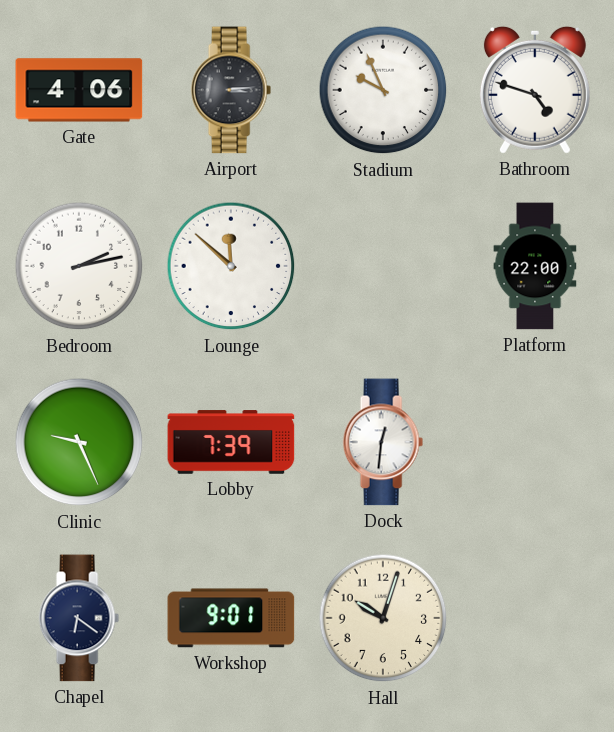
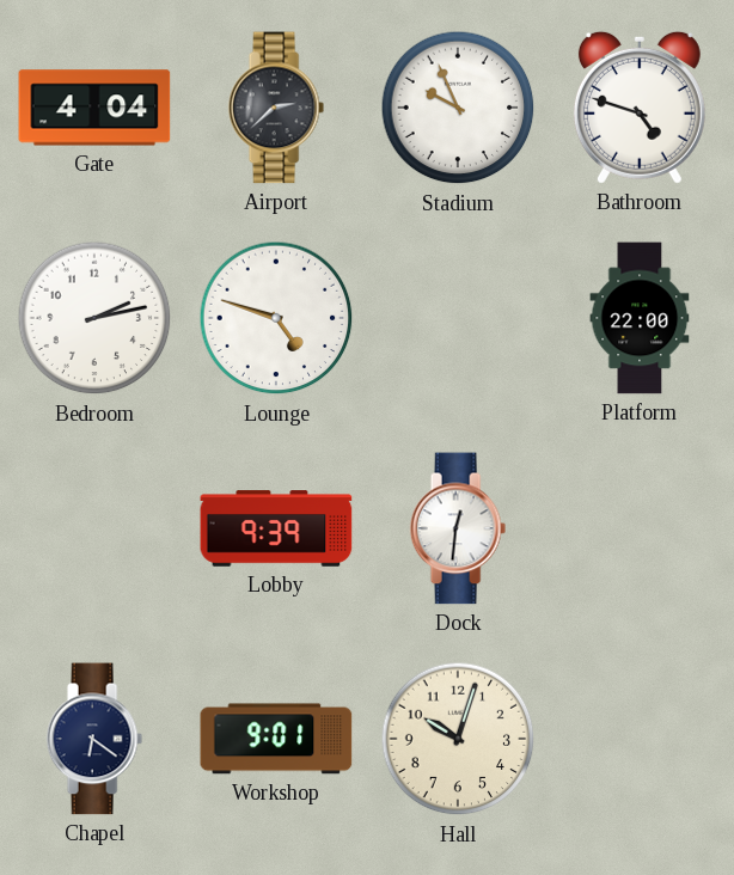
Gate: 4:06 -> 4:04
Airport: 3:14 -> 2:38
Lounge: 11:52 -> 4:48
Clinic: 9:26 -> none
Lobby: 7:39 -> 9:39
